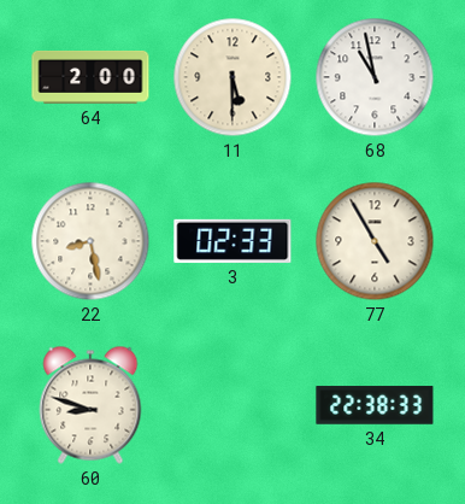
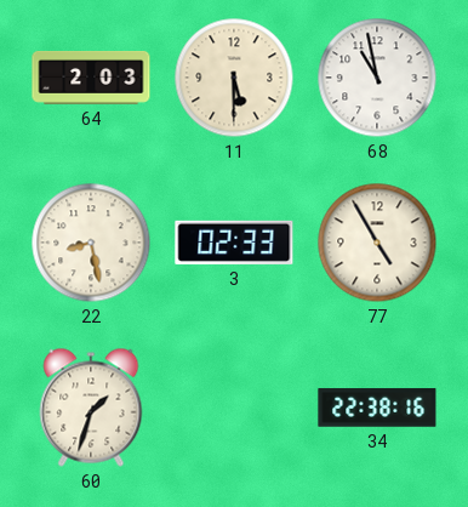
64: 2:00 -> 2:03
60: 8:48 -> 1:33
34: 22:38:33 -> 22:38:16
